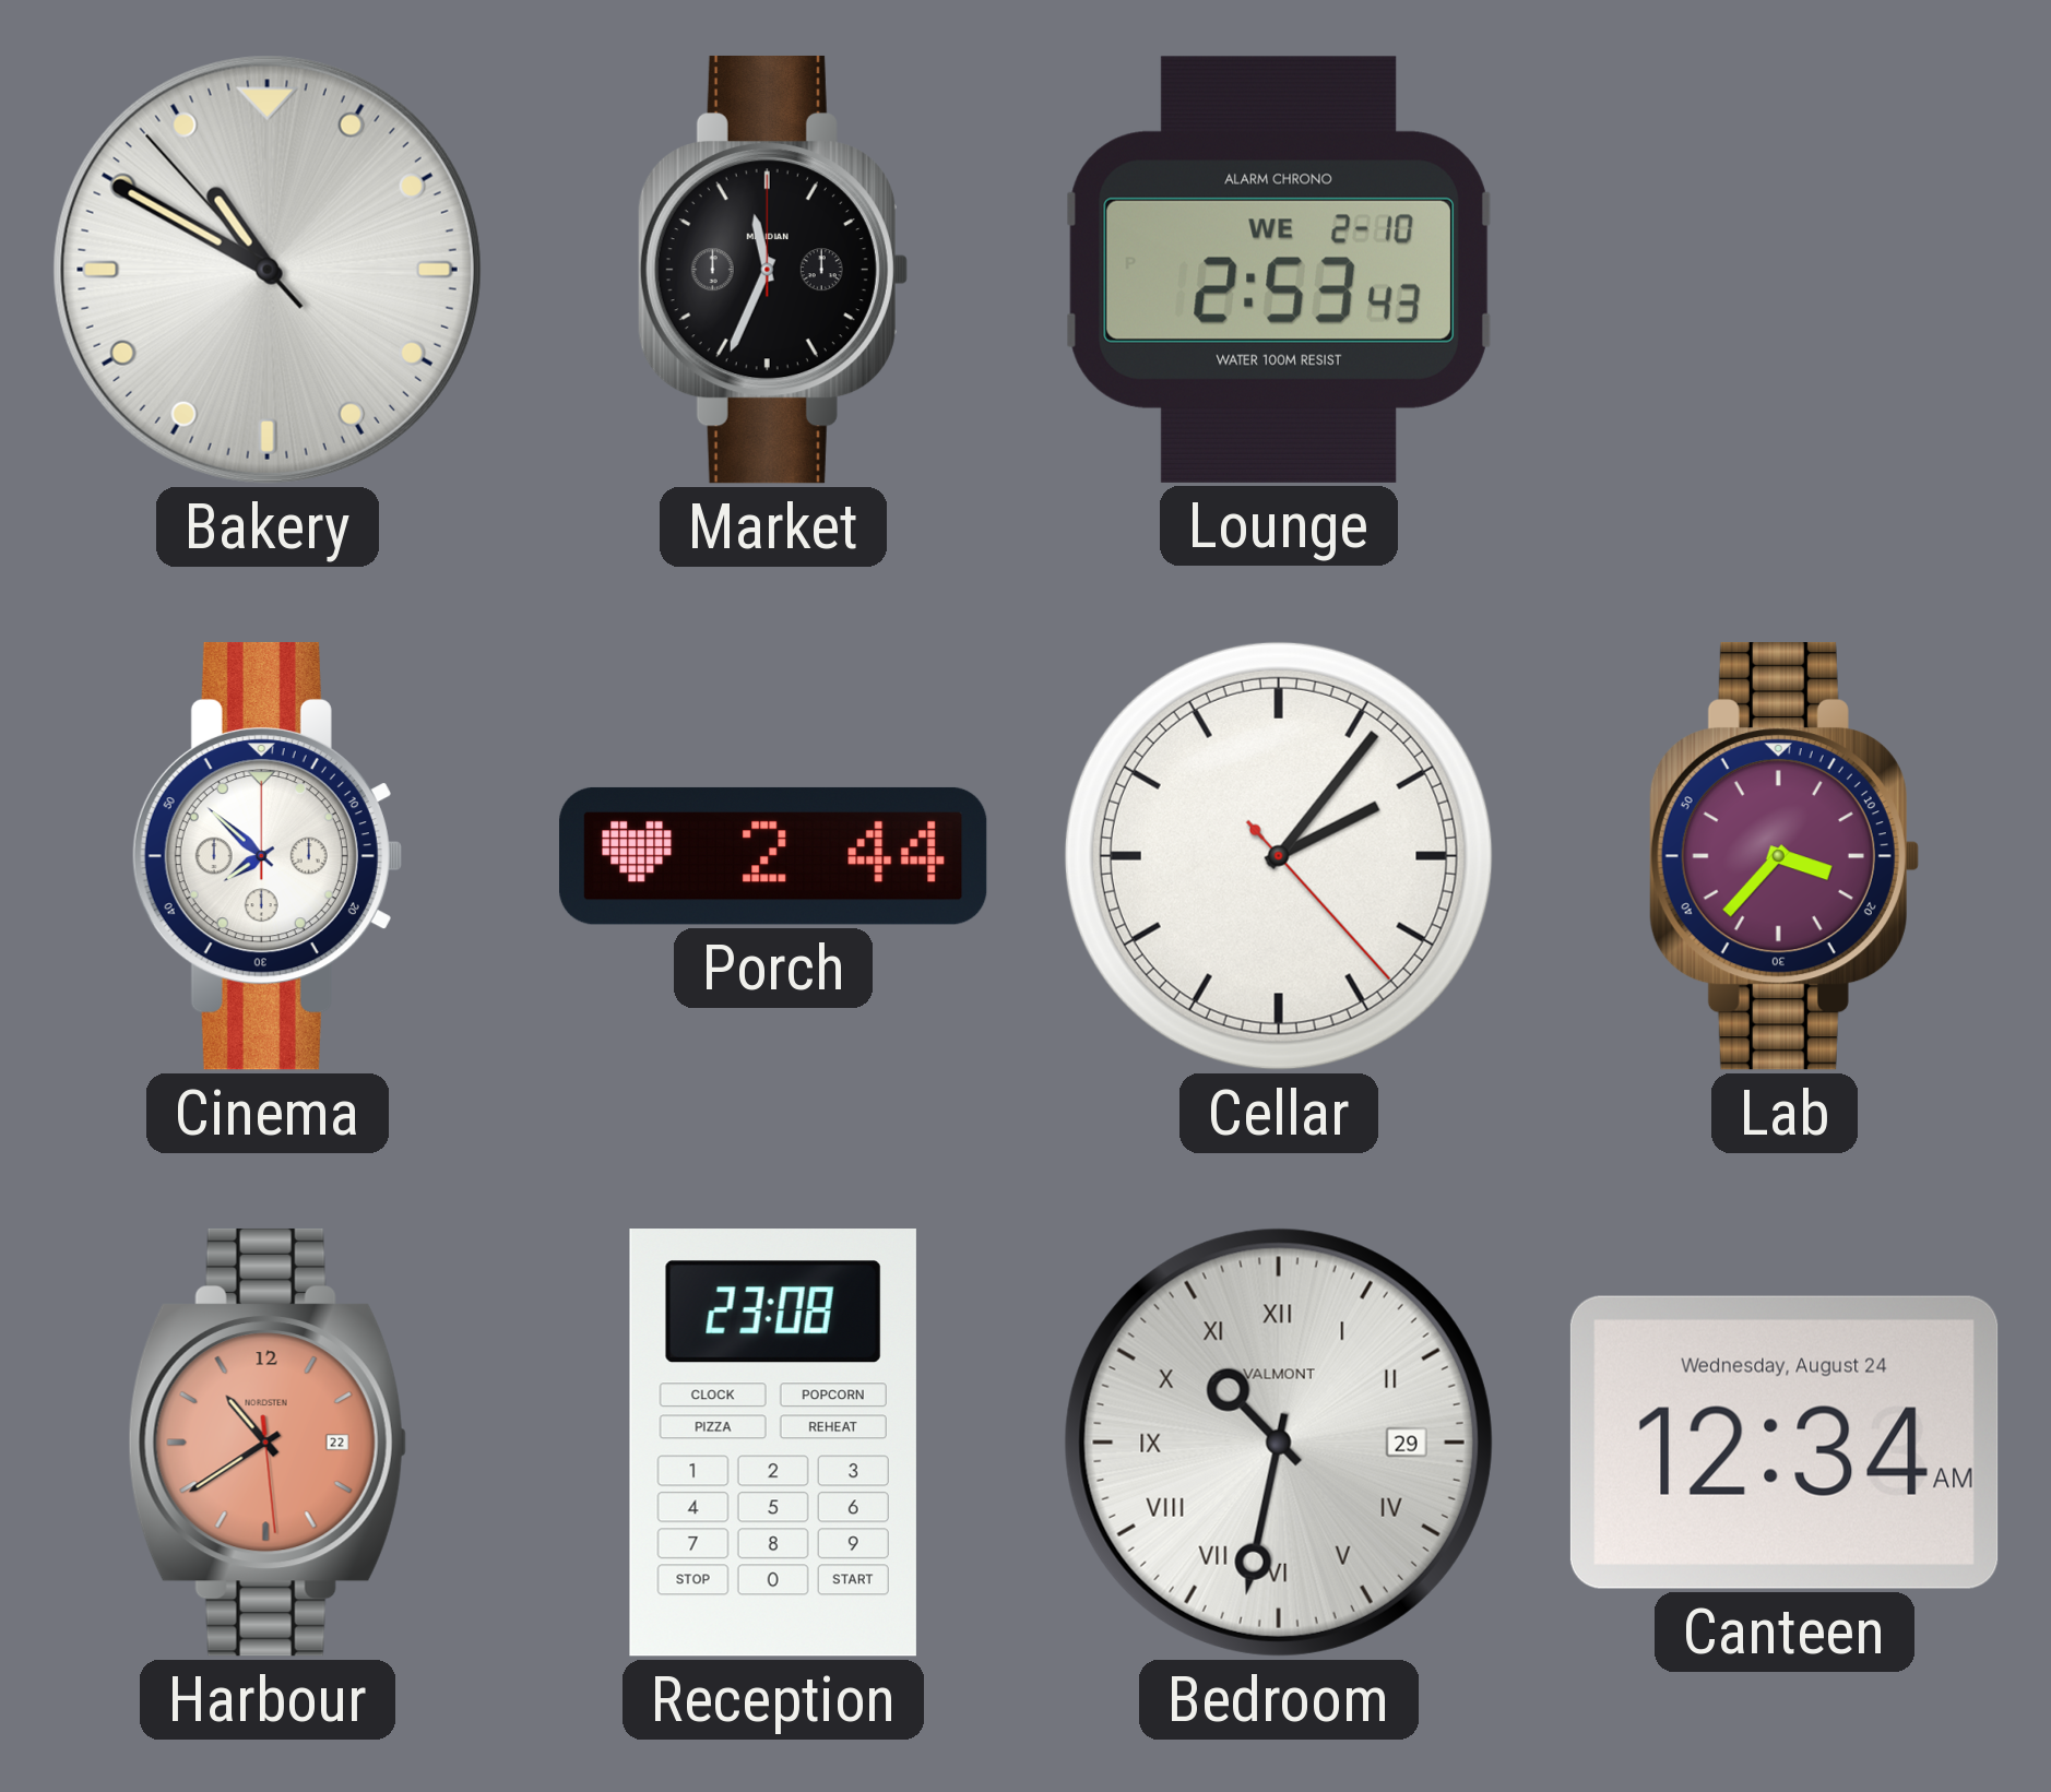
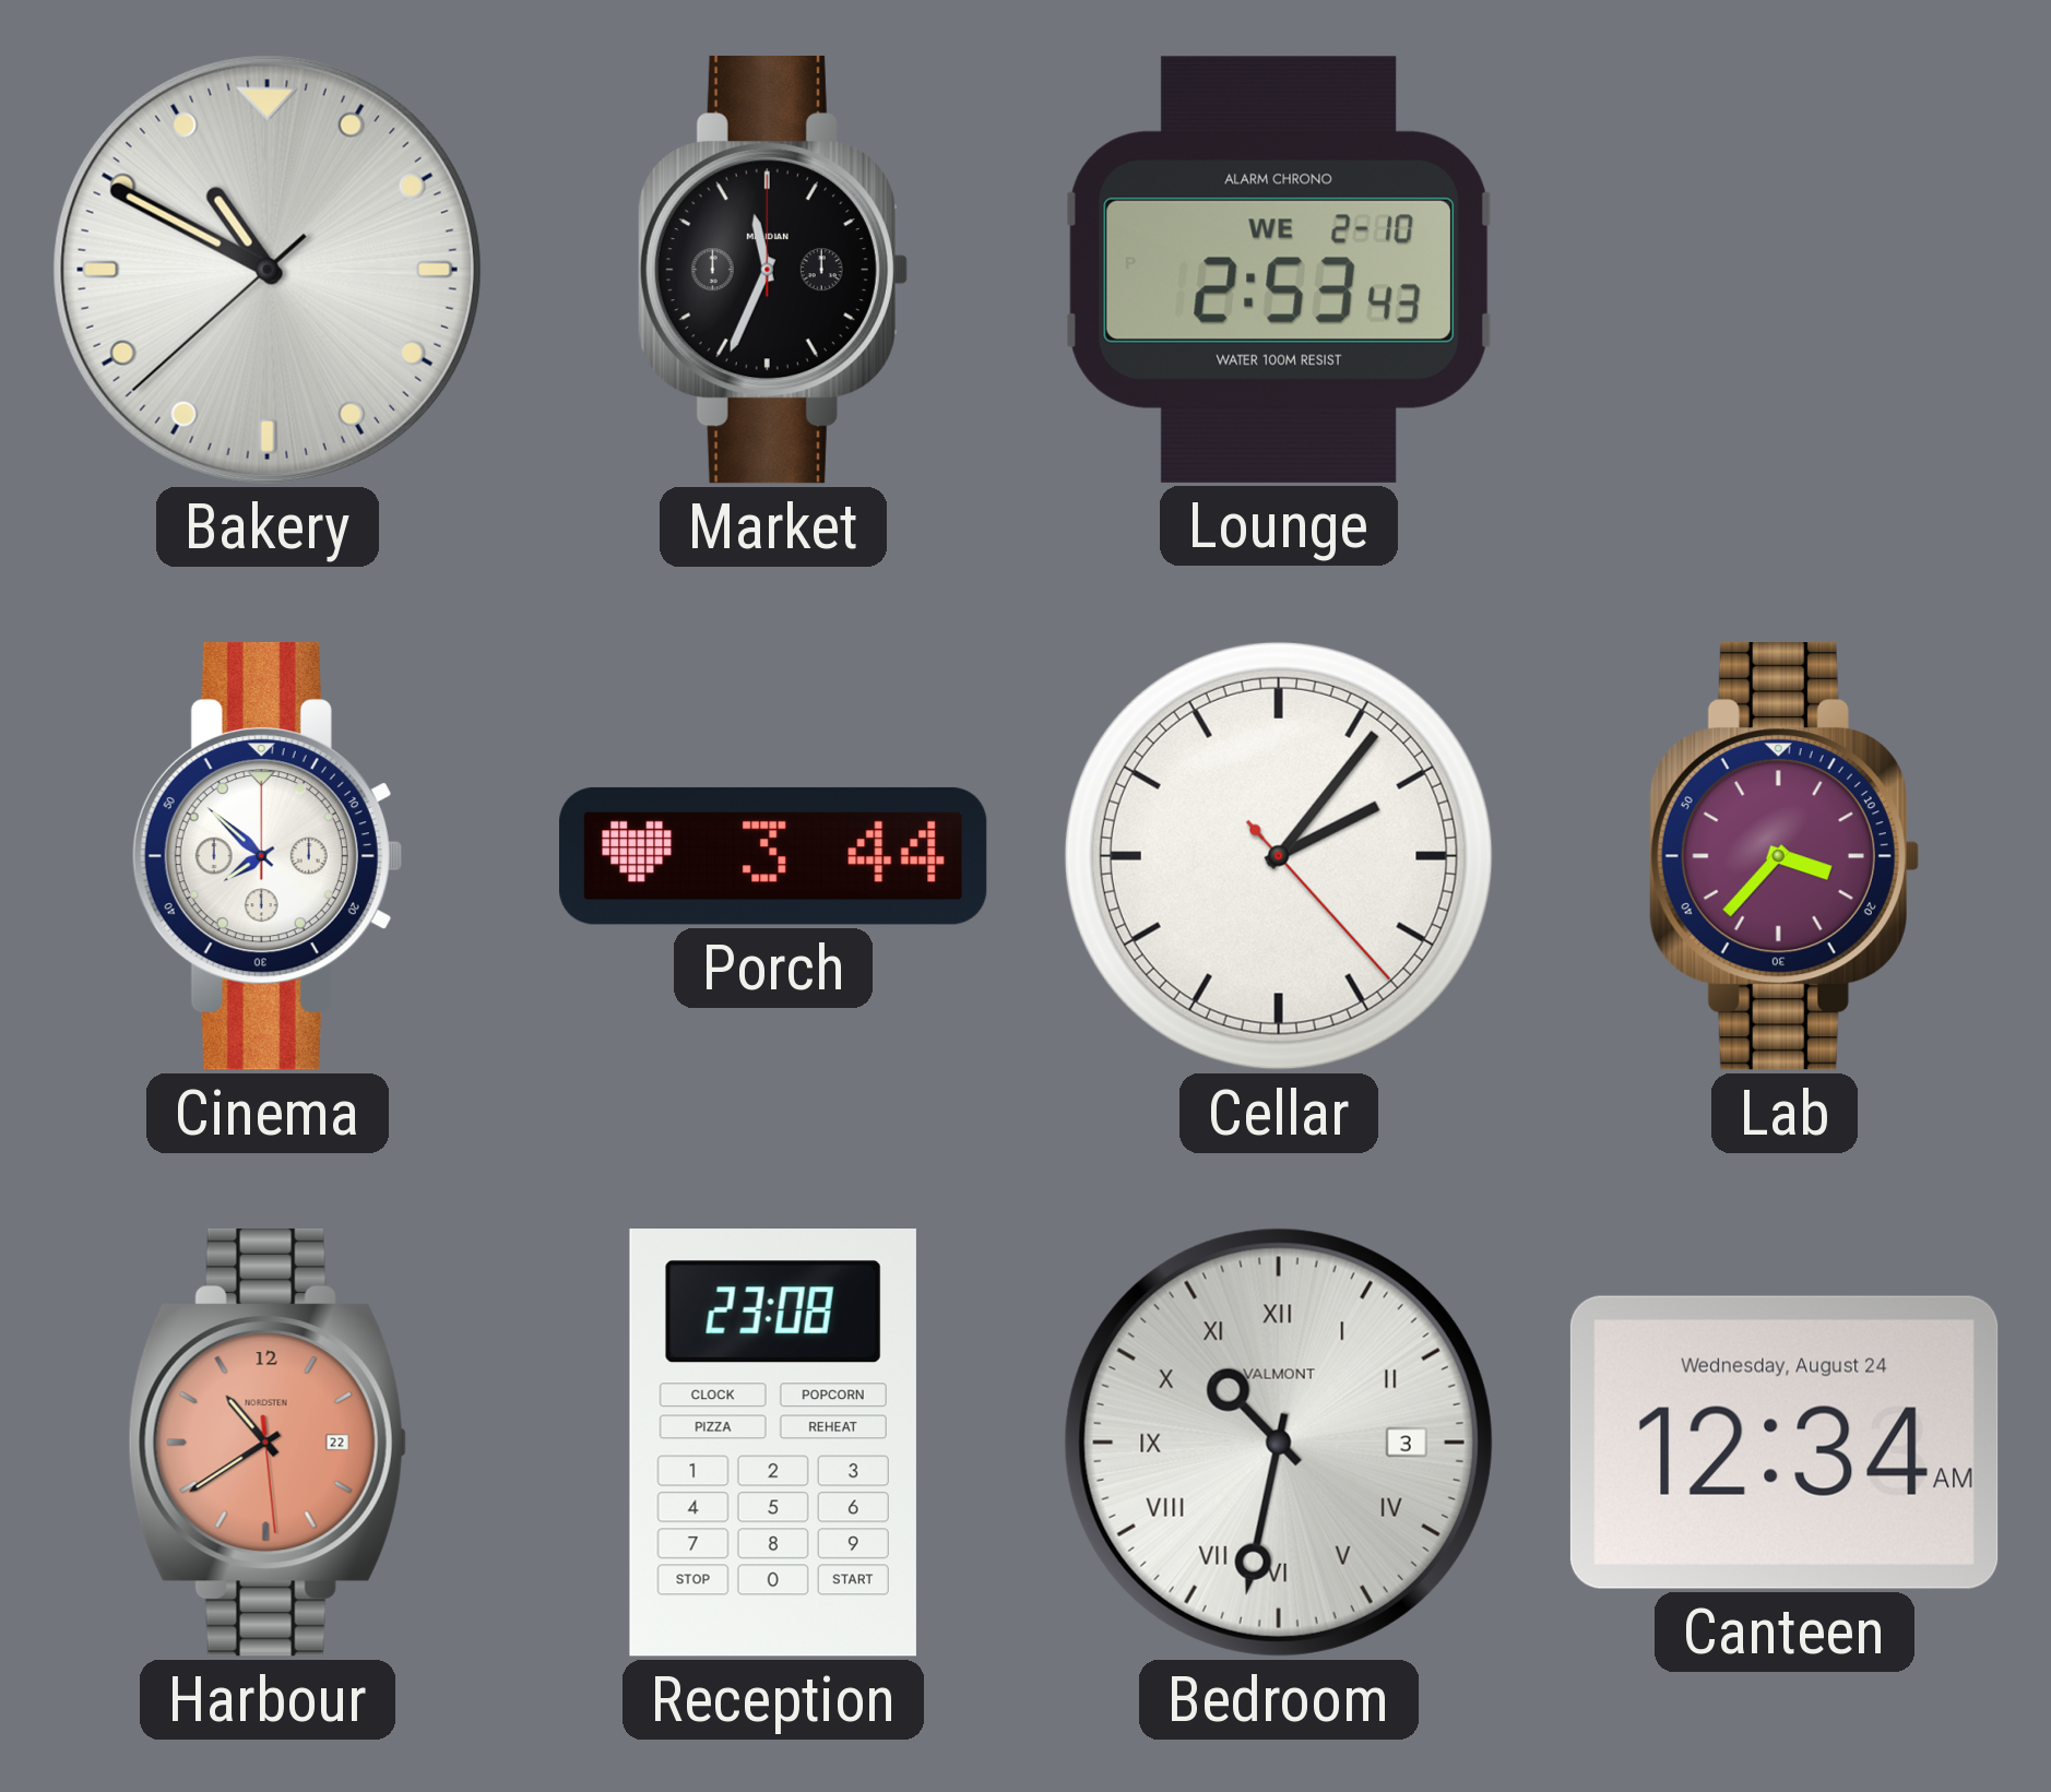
Bakery: 10:49:53 -> 10:49:38
Porch: 2:44 -> 3:44
Bedroom date: 29 -> 3
